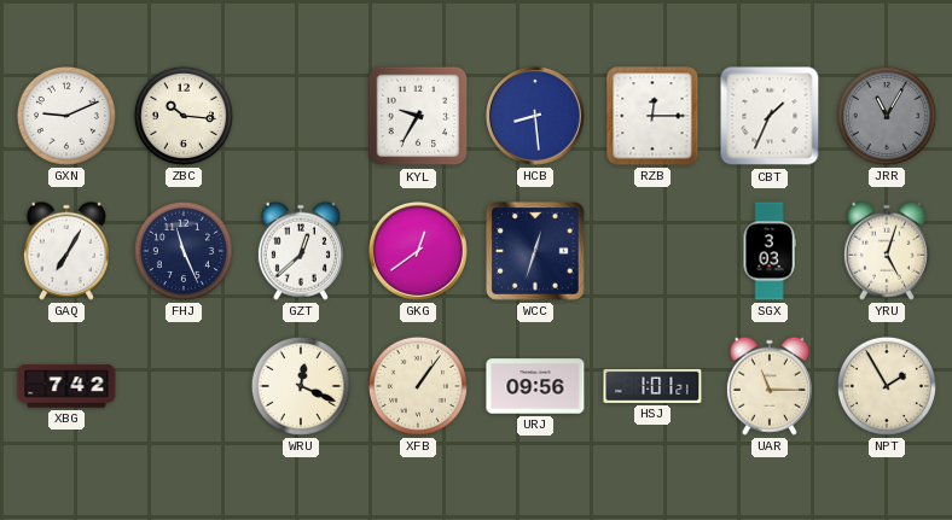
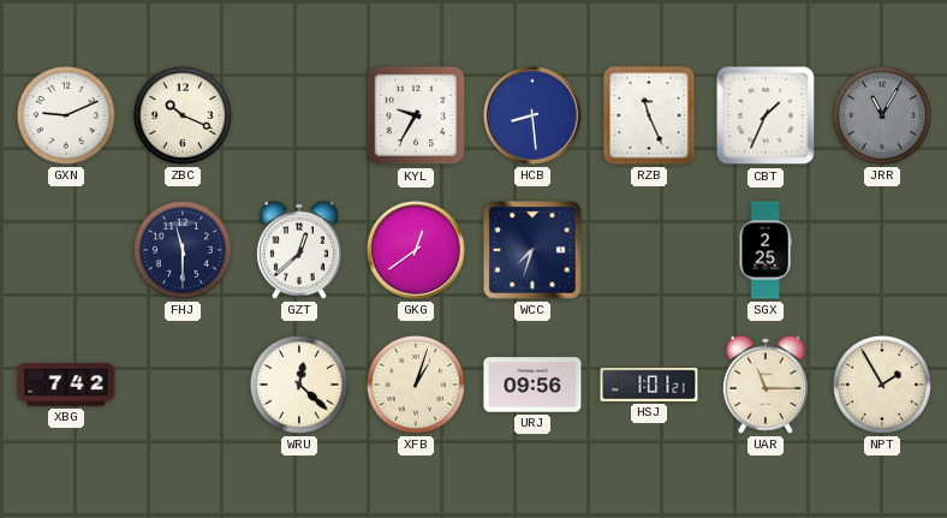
ZBC: 10:16 -> 10:19
RZB: 12:15 -> 11:26
GAQ: 7:05 -> none
FHJ: 11:26 -> 11:30
WCC: 12:33 -> 7:33
SGX: 3:03 -> 2:25
YRU: 5:03 -> none
WRU: 12:19 -> 12:22
XFB: 1:06 -> 1:03
